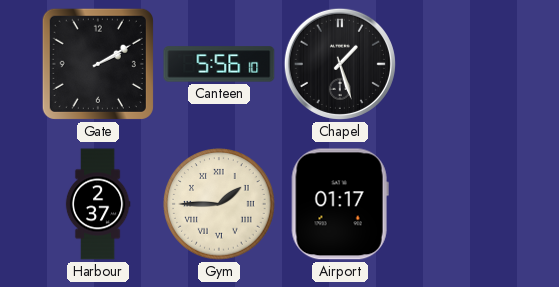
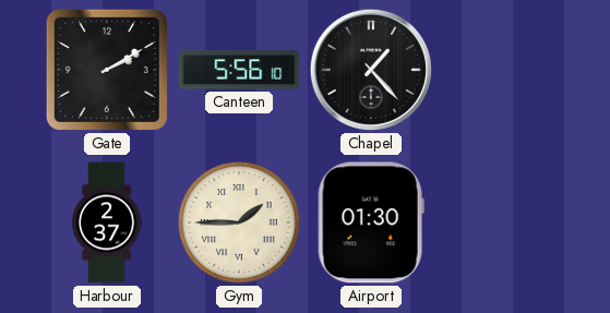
Chapel: 1:27 -> 1:23
Airport: 01:17 -> 01:30
